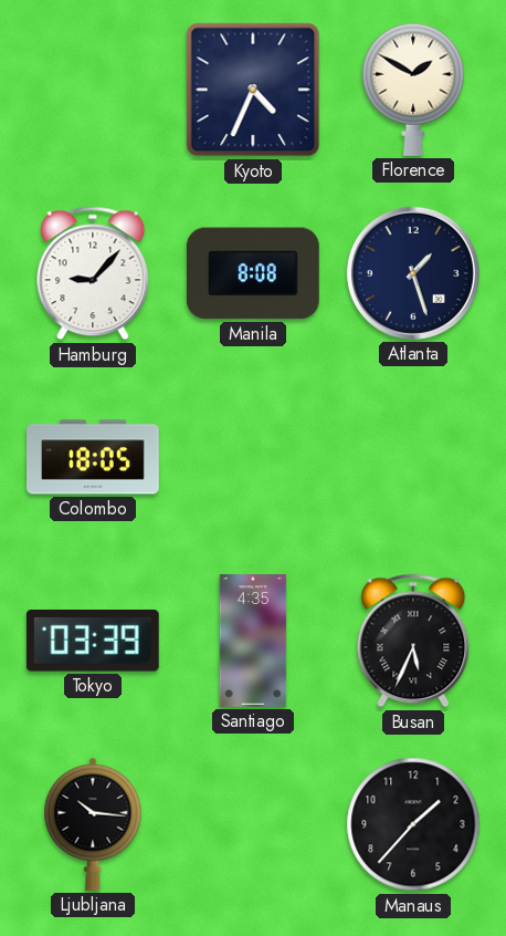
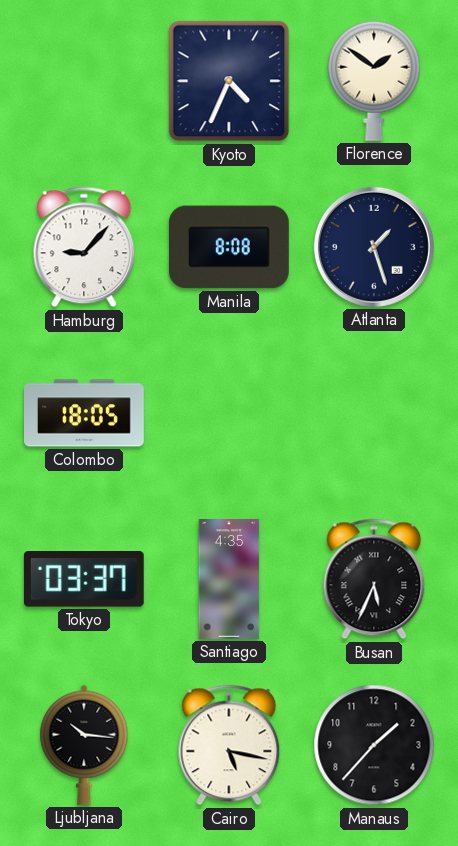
Florence: 1:50 -> 1:51
Tokyo: 03:39 -> 03:37
Cairo: none -> 5:17
